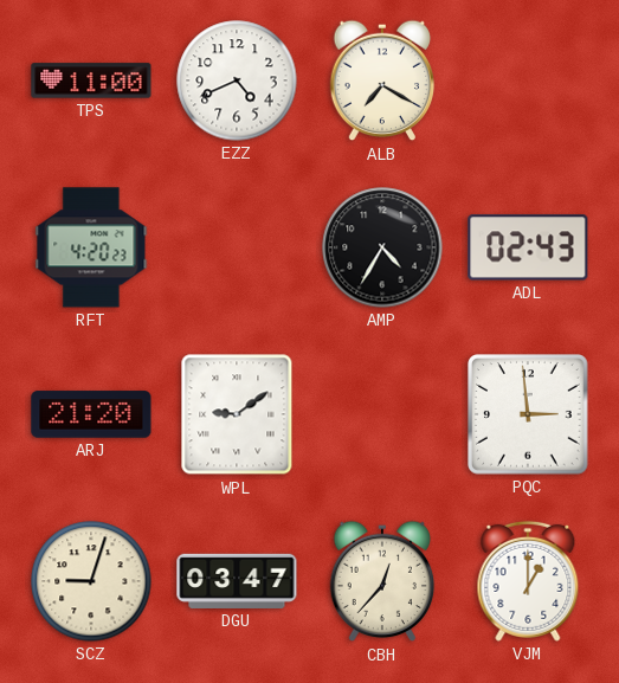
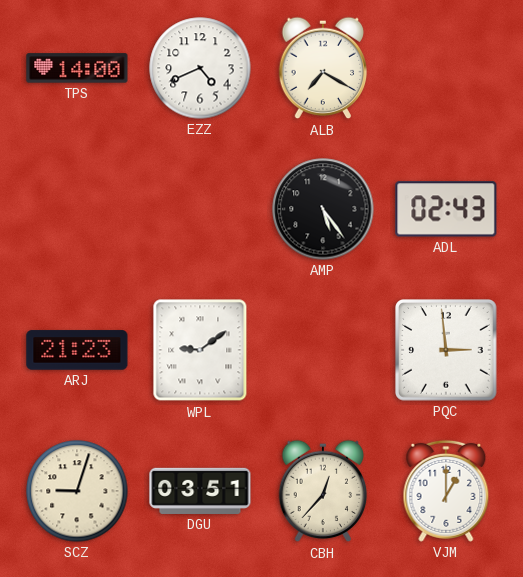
TPS: 11:00 -> 14:00
RFT: 4:20 -> none
AMP: 4:35 -> 5:24
ARJ: 21:20 -> 21:23
DGU: 03:47 -> 03:51
